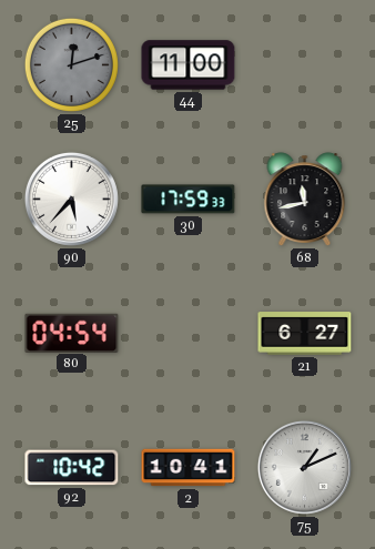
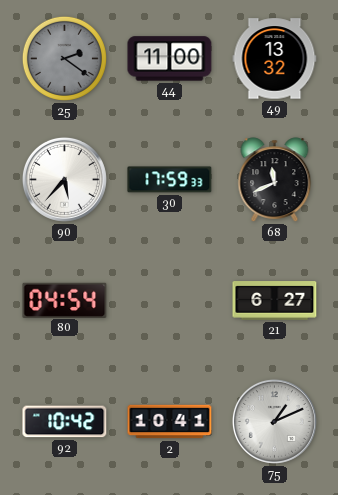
25: 12:12 -> 2:21
49: none -> 13:32
68: 11:43 -> 11:41
